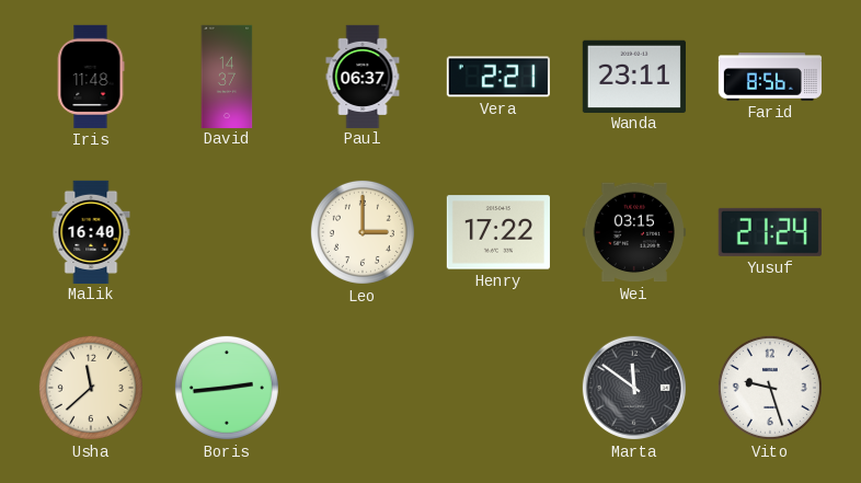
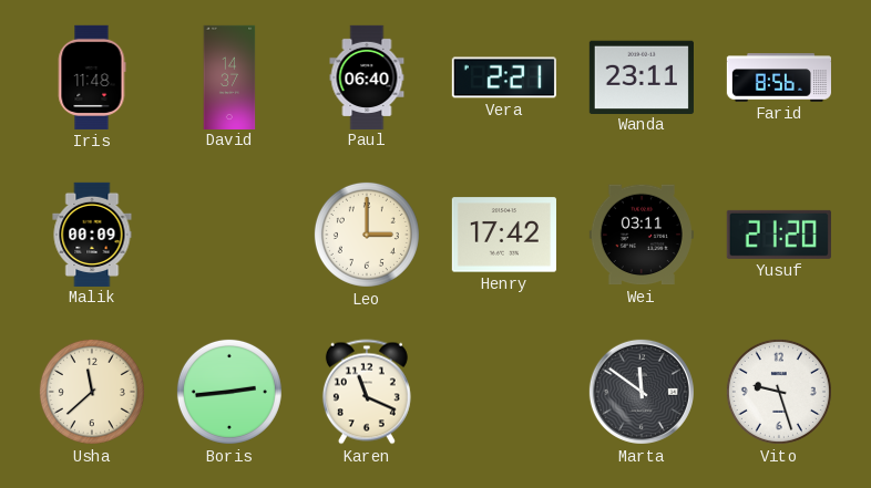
Paul: 06:37 -> 06:40
Malik: 16:40 -> 00:09
Henry: 17:22 -> 17:42
Wei: 03:15 -> 03:11
Yusuf: 21:24 -> 21:20
Karen: none -> 11:19
